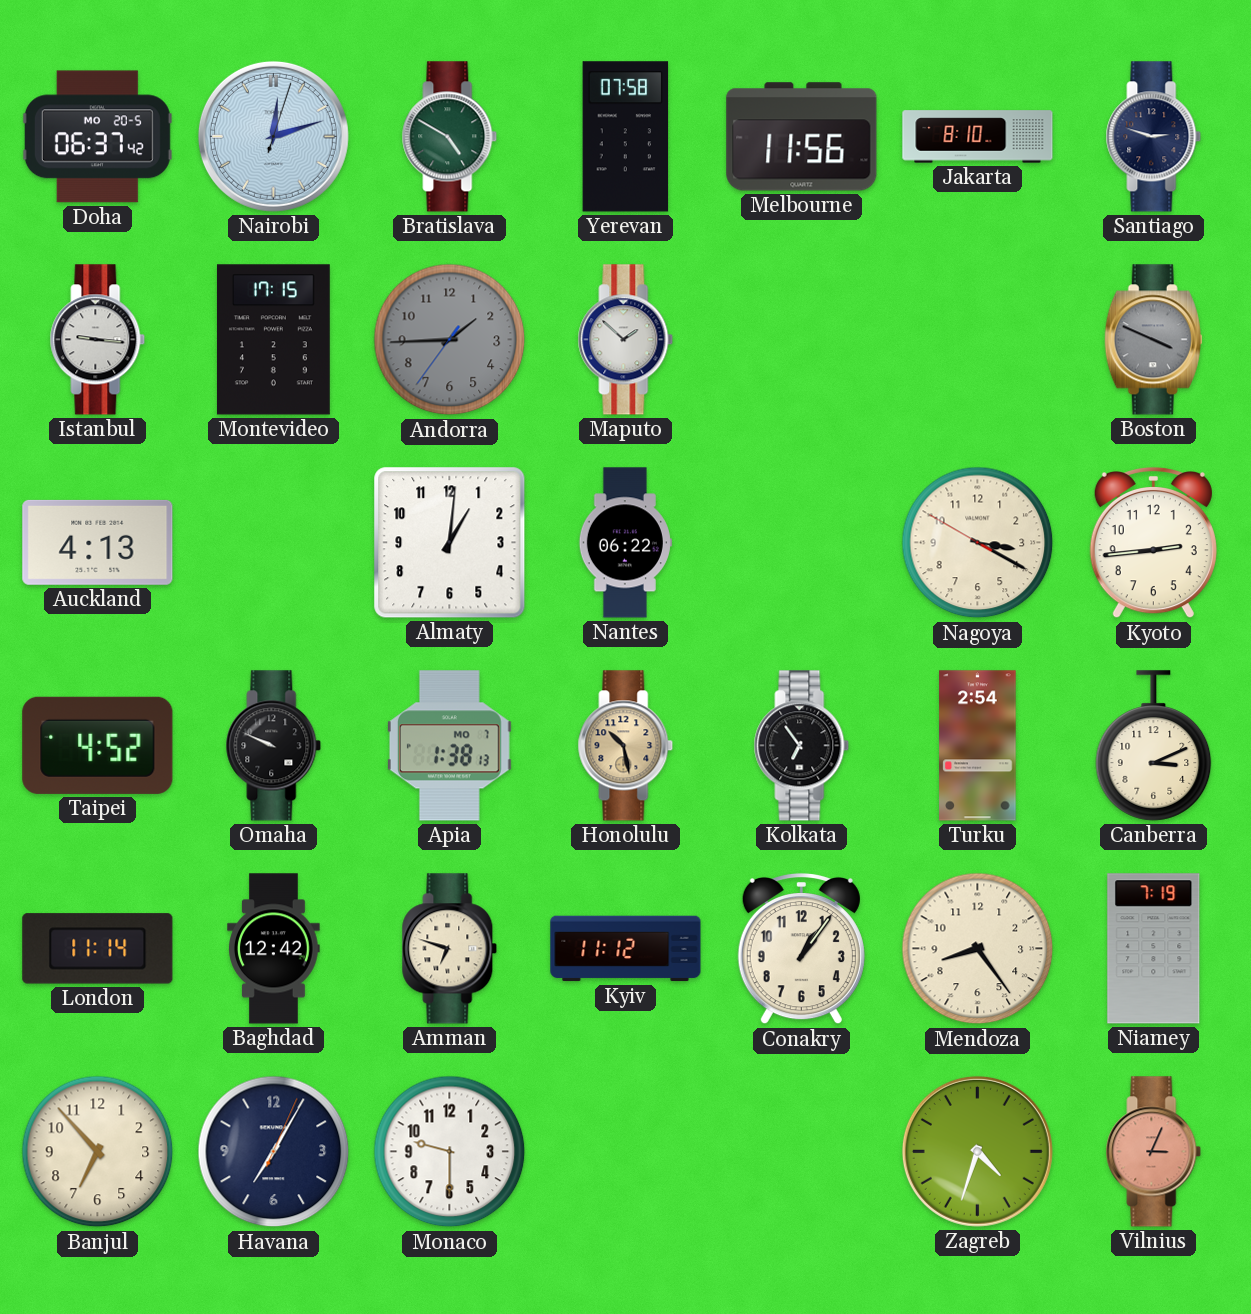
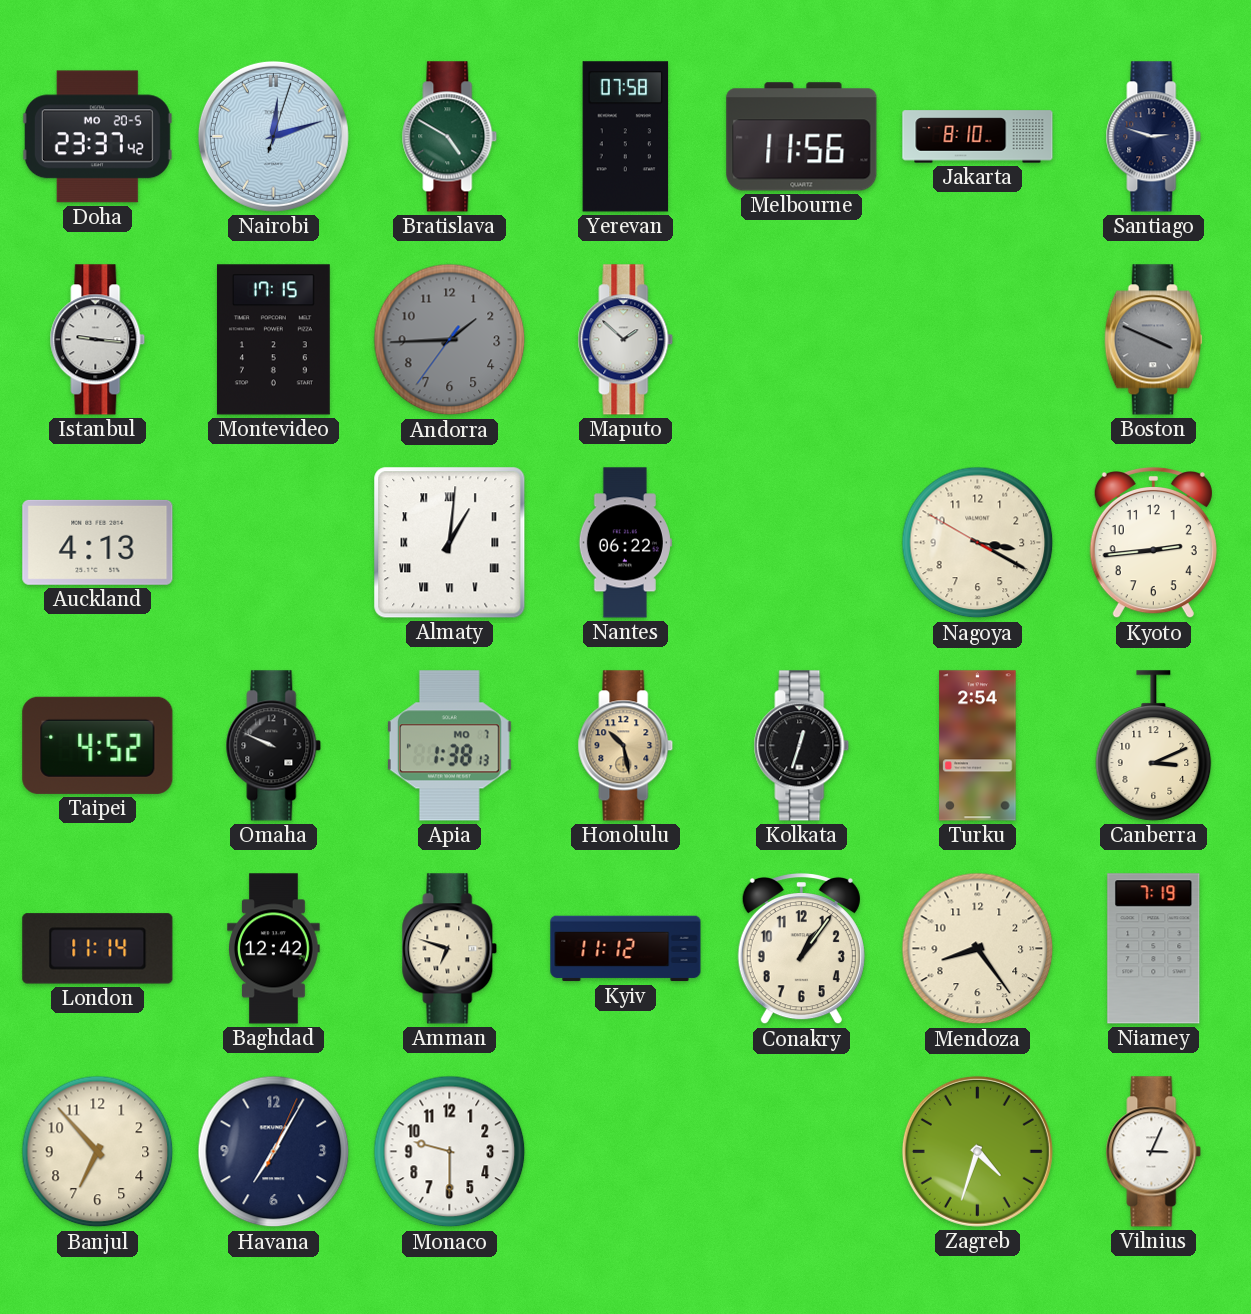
Doha: 06:37 -> 23:37
Almaty numerals: Arabic -> Roman
Kolkata: 6:54 -> 12:33
Vilnius dial: salmon -> white
